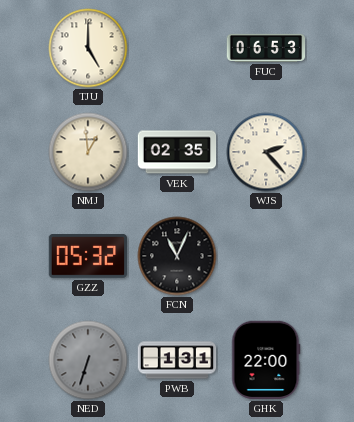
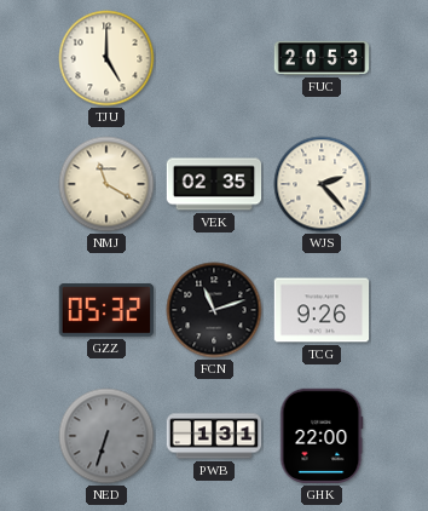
FUC: 06:53 -> 20:53
NMJ: 12:59 -> 11:20
FCN: 11:04 -> 11:12
TCG: none -> 9:26
